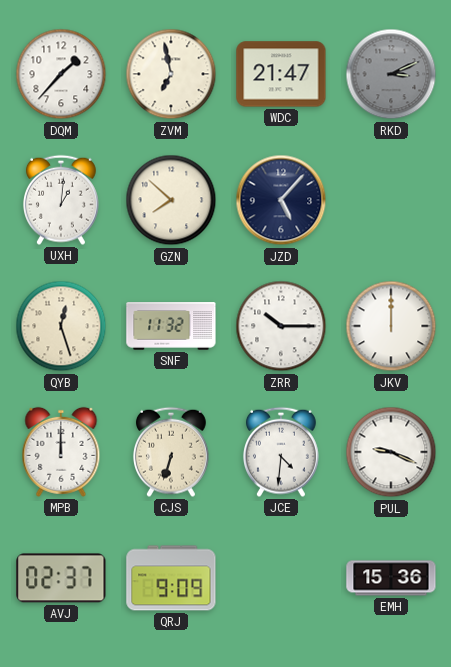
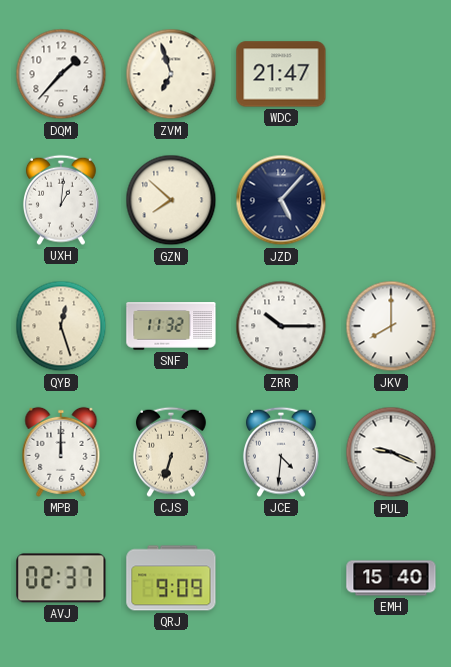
ZVM: 6:58 -> 6:57
RKD: 3:11 -> none
JKV: 12:00 -> 8:00
EMH: 15:36 -> 15:40
